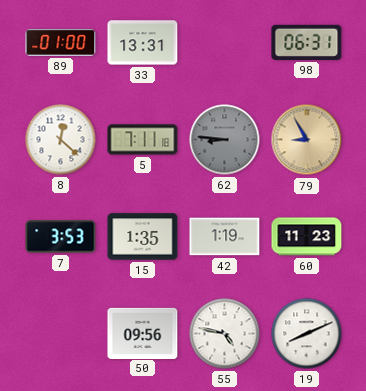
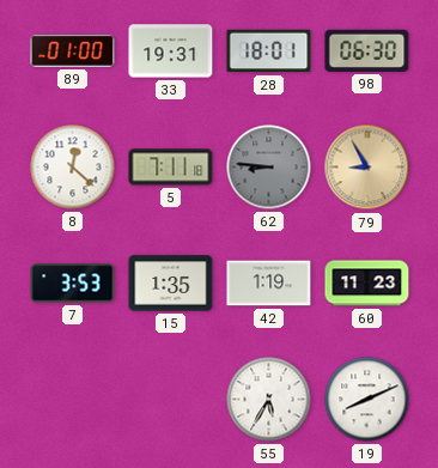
33: 13:31 -> 19:31
28: none -> 18:01
98: 06:31 -> 06:30
50: 09:56 -> none
55: 4:47 -> 5:35
